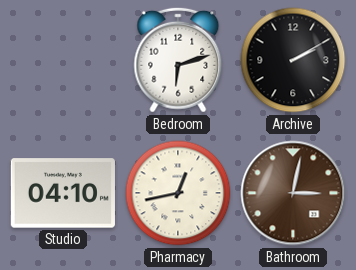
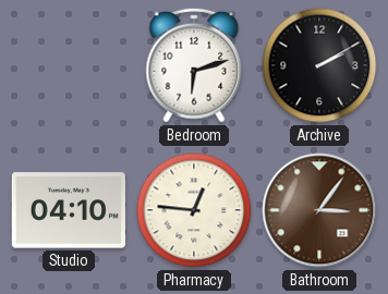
Pharmacy: 12:43 -> 12:46
Bathroom: 3:02 -> 3:06
